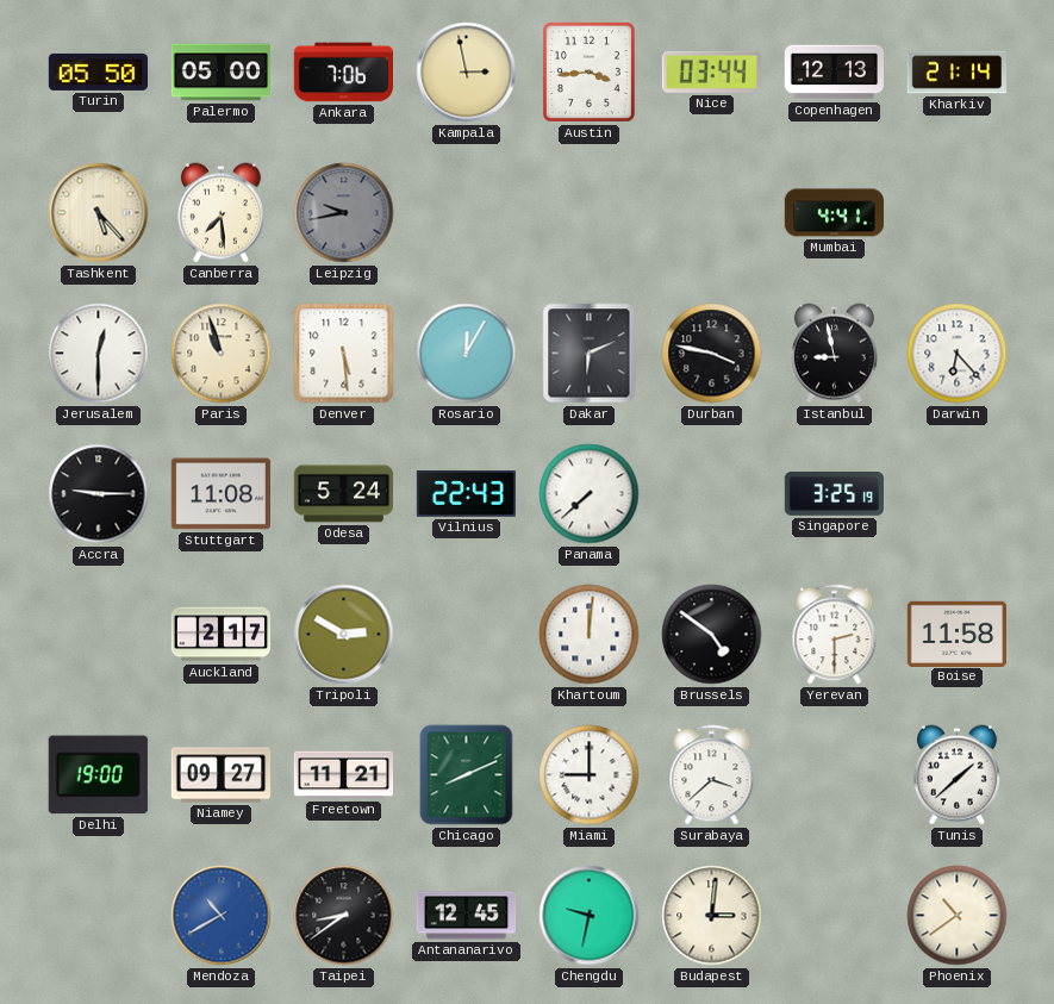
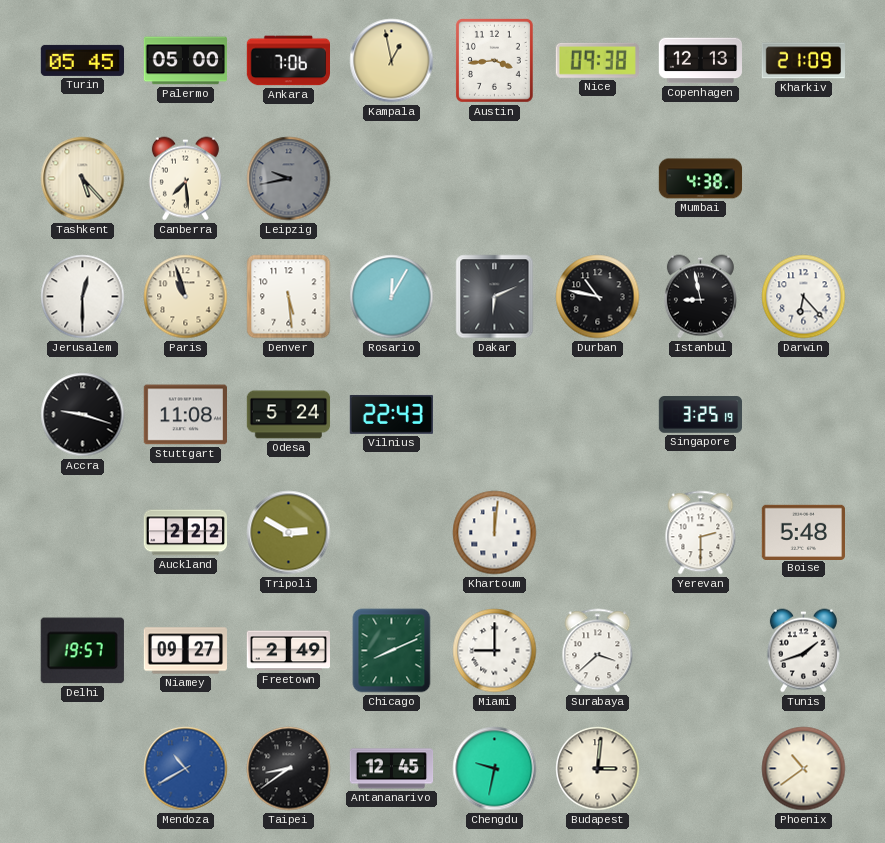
Turin: 05:50 -> 05:45
Kampala: 2:58 -> 12:58
Nice: 03:44 -> 09:38
Kharkiv: 21:14 -> 21:09
Mumbai: 4:41 -> 4:38
Durban: 3:47 -> 10:47
Accra: 9:15 -> 9:18
Panama: 7:38 -> none
Auckland: 2:17 -> 2:22
Brussels: 4:51 -> none
Boise: 11:58 -> 5:48
Delhi: 19:00 -> 19:57
Freetown: 11:21 -> 2:49
Tunis: 1:38 -> 1:42
